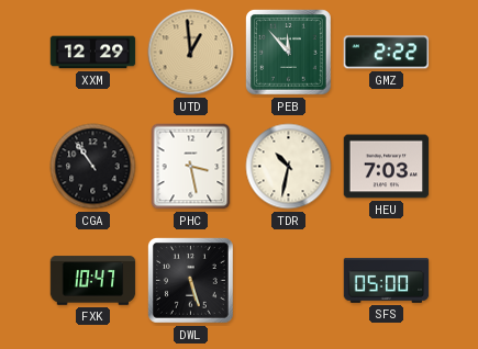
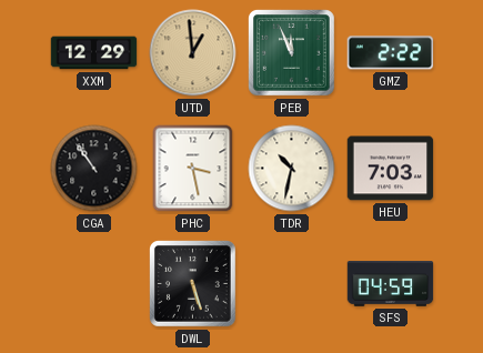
PEB: 11:53 -> 11:56
FXK: 10:47 -> none
SFS: 05:00 -> 04:59
